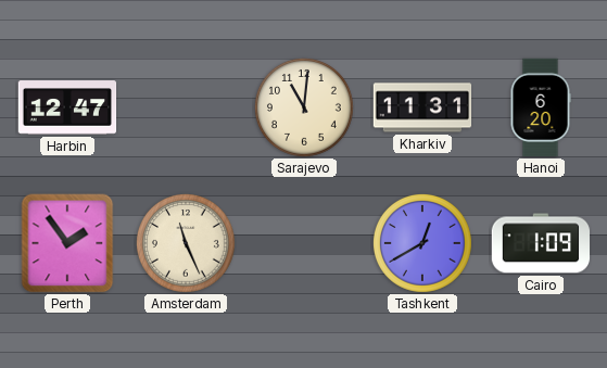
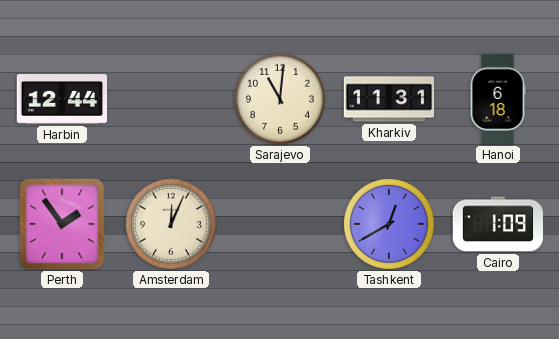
Harbin: 12:47 -> 12:44
Hanoi: 6:20 -> 6:18
Amsterdam: 11:26 -> 12:04
